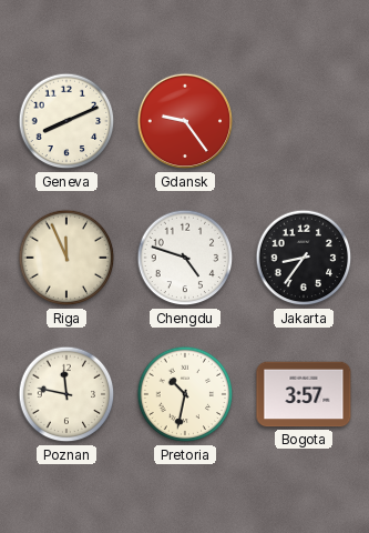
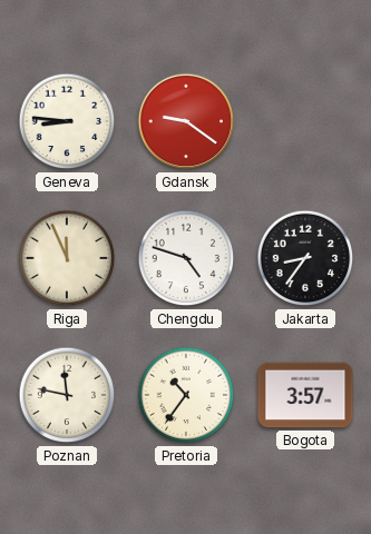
Geneva: 8:11 -> 8:46
Gdansk: 9:24 -> 9:21
Pretoria: 10:32 -> 10:36
